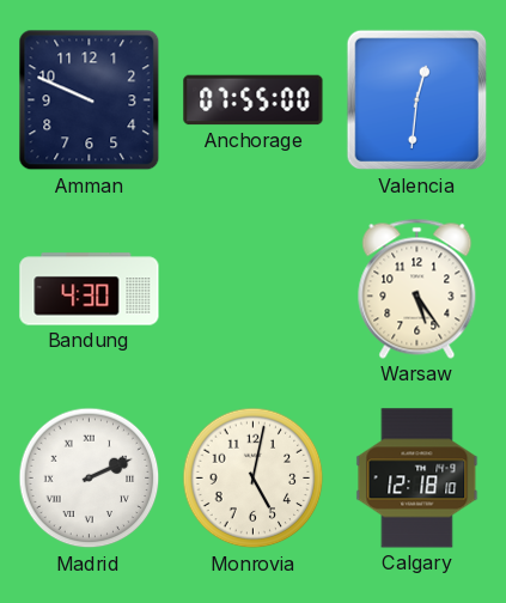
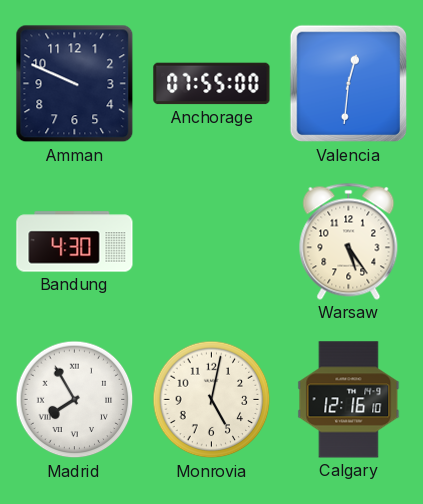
Madrid: 2:11 -> 7:55
Calgary: 12:18 -> 12:16
